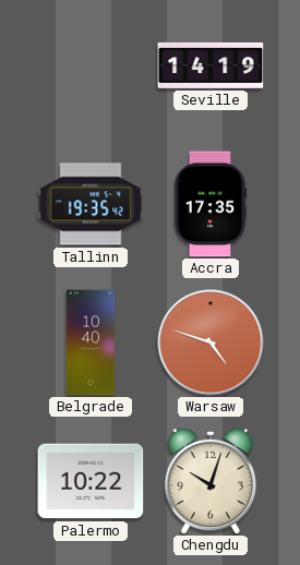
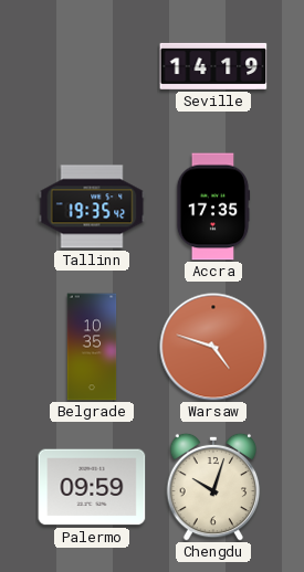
Belgrade: 10:40 -> 10:35
Palermo: 10:22 -> 09:59
